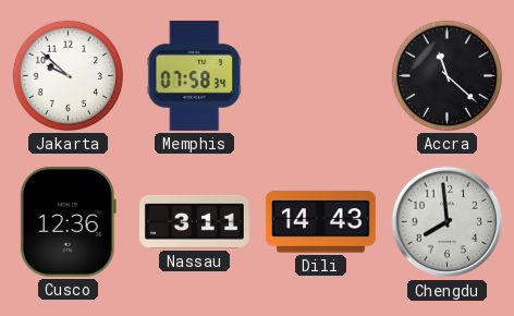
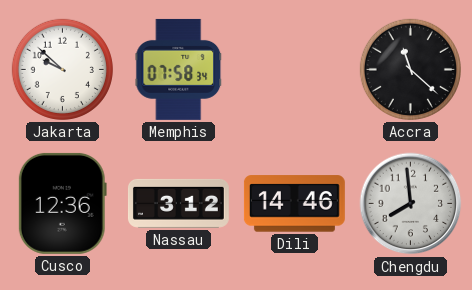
Nassau: 3:11 -> 3:12
Dili: 14:43 -> 14:46
